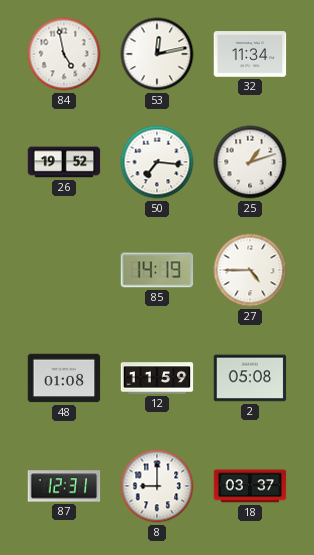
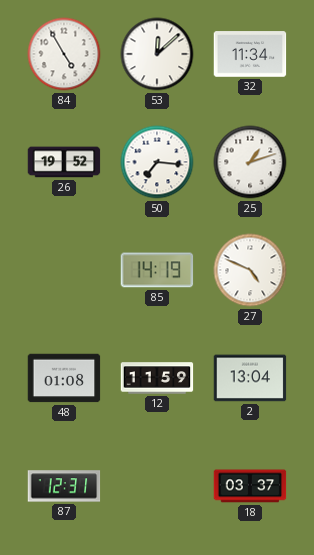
84: 4:58 -> 4:55
53: 12:13 -> 12:08
27: 4:45 -> 4:49
2: 05:08 -> 13:04
8: 9:00 -> none
